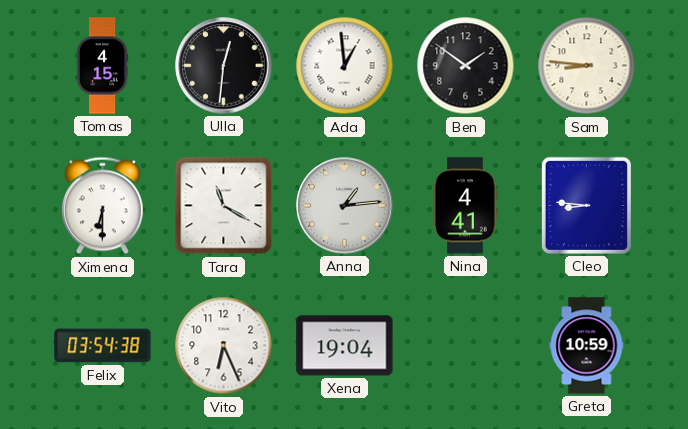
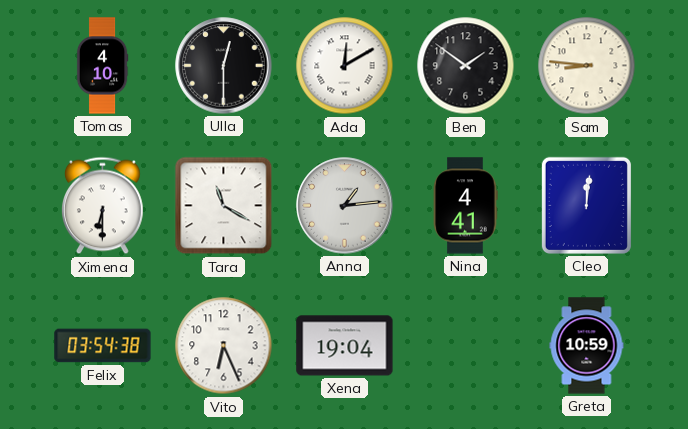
Tomas: 4:15 -> 4:10
Ulla: 12:31 -> 12:30
Ada: 12:59 -> 12:10
Cleo: 8:46 -> 12:01
